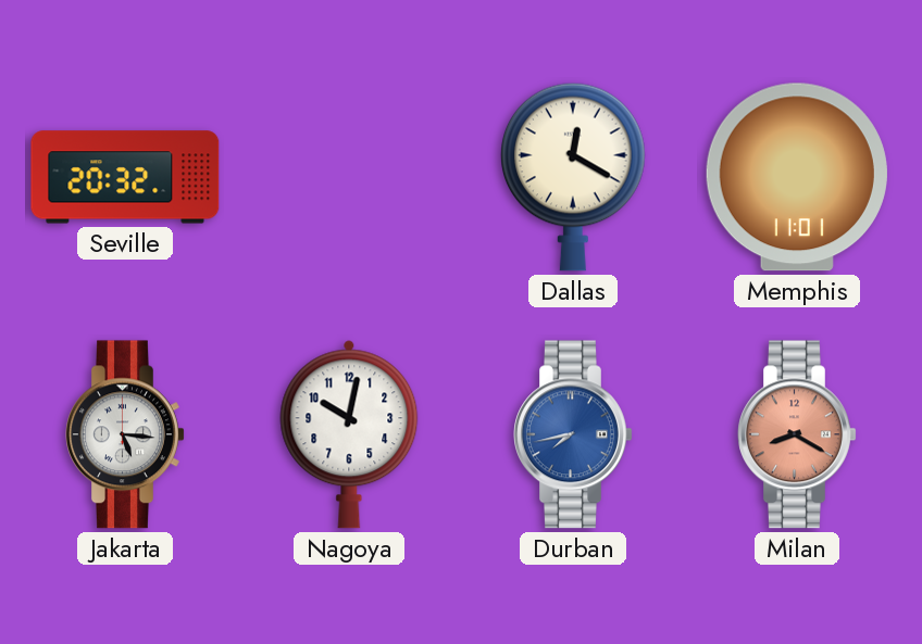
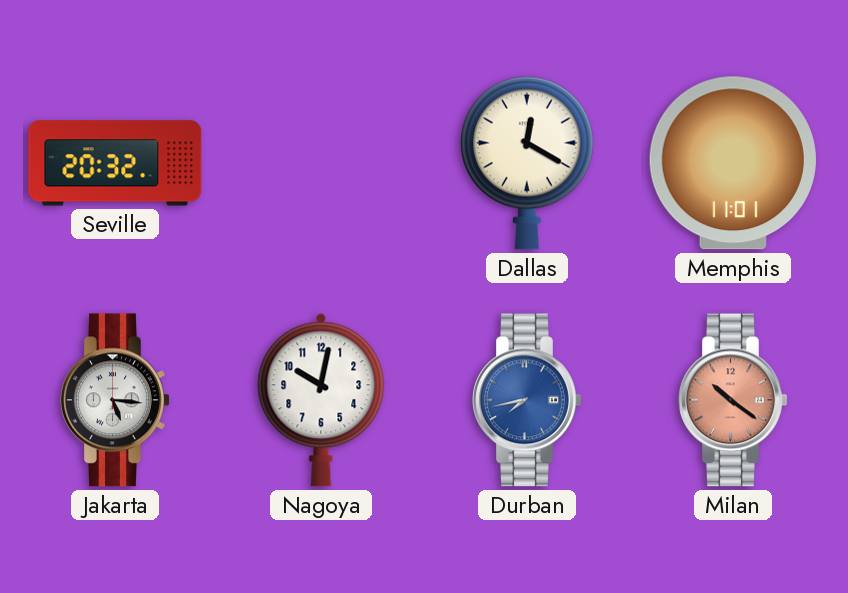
Milan: 8:20 -> 10:21
